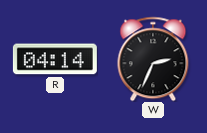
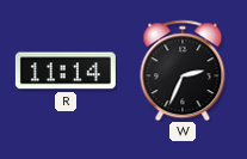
R: 04:14 -> 11:14
